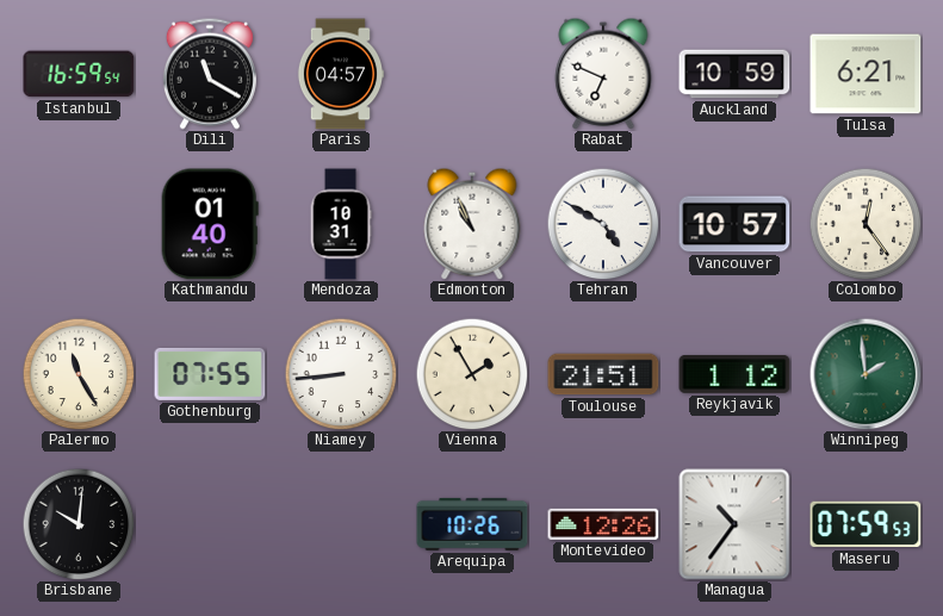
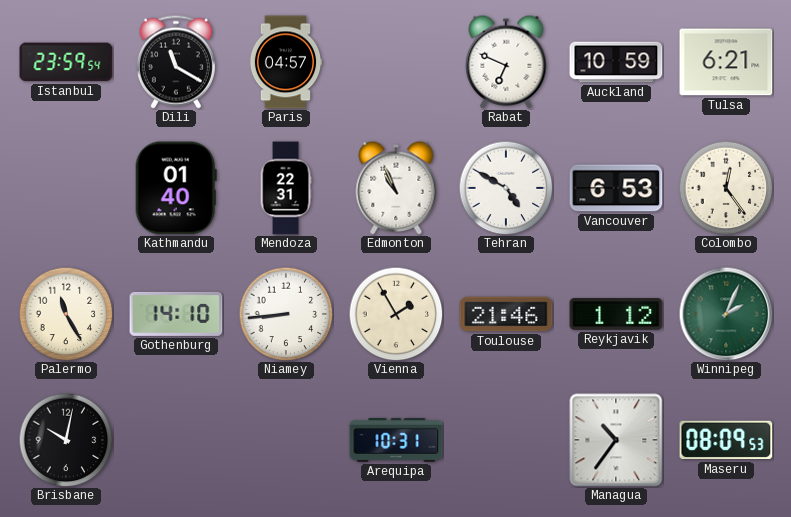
Istanbul: 16:59 -> 23:59
Mendoza: 10:31 -> 22:31
Vancouver: 10:57 -> 6:53
Gothenburg: 07:55 -> 14:10
Toulouse: 21:51 -> 21:46
Winnipeg: 1:59 -> 2:04
Brisbane: 10:01 -> 10:02
Arequipa: 10:26 -> 10:31
Montevideo: 12:26 -> none
Maseru: 07:59 -> 08:09
